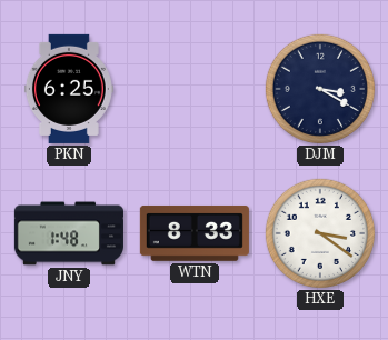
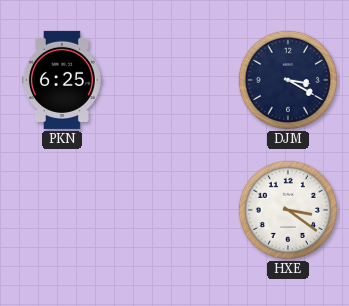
JNY: 1:48 -> none
WTN: 8:33 -> none
